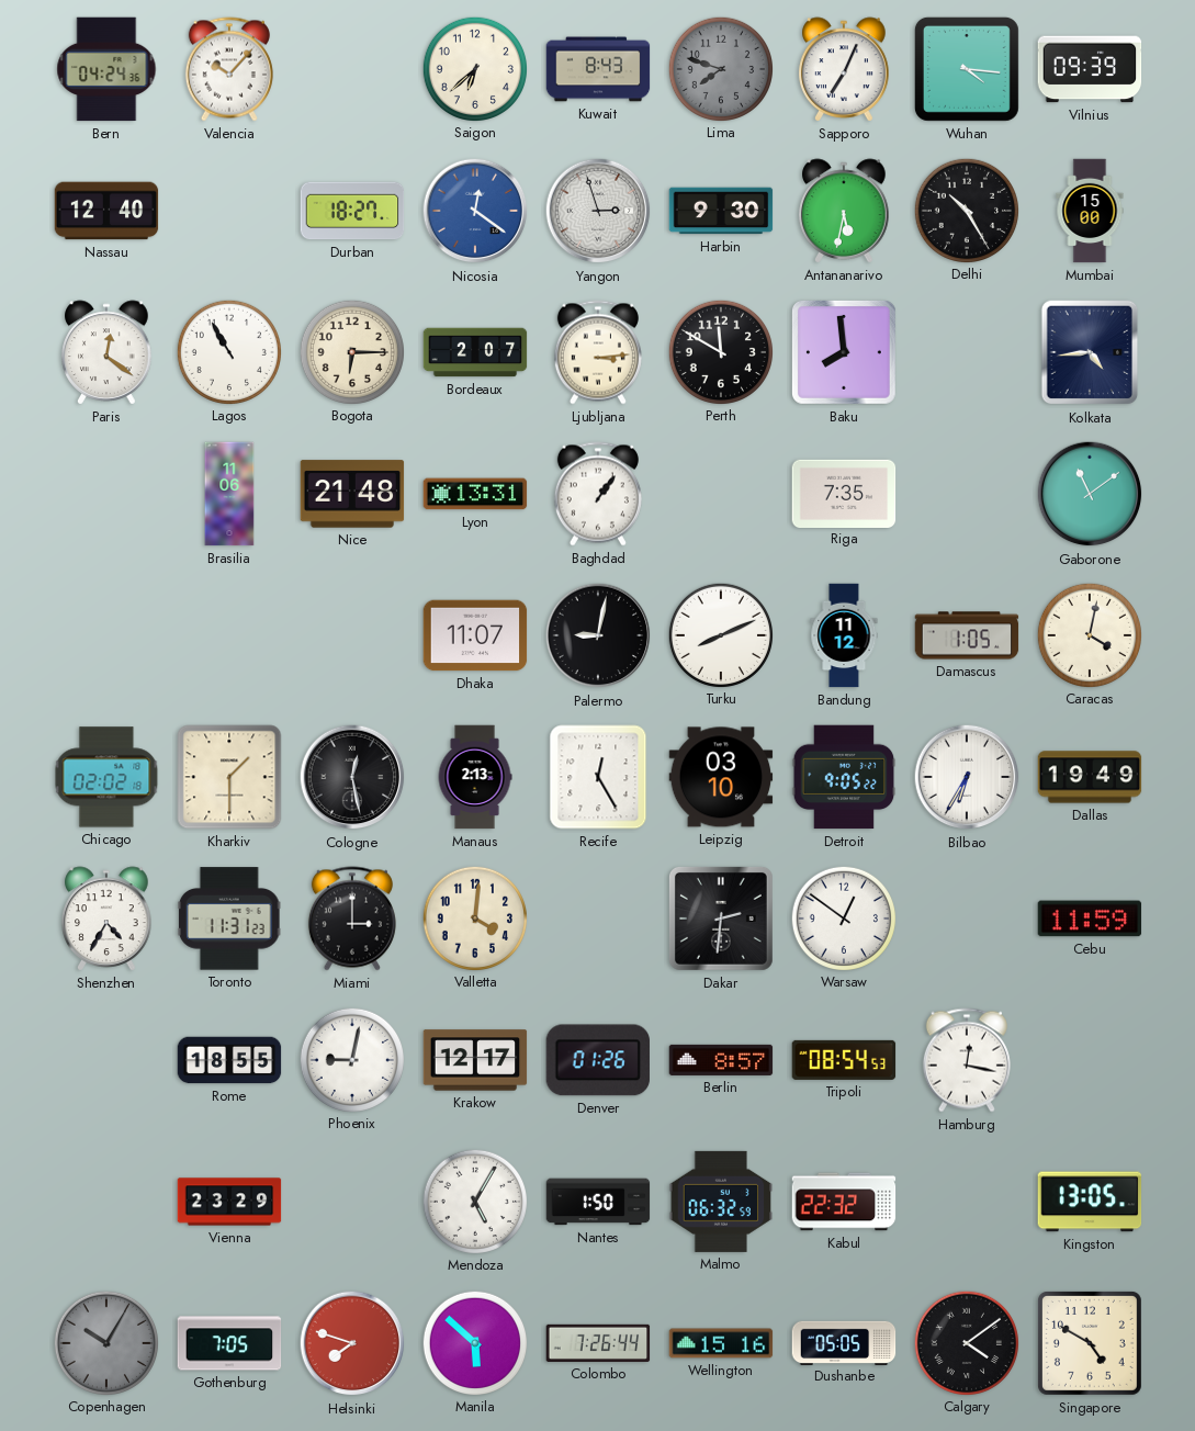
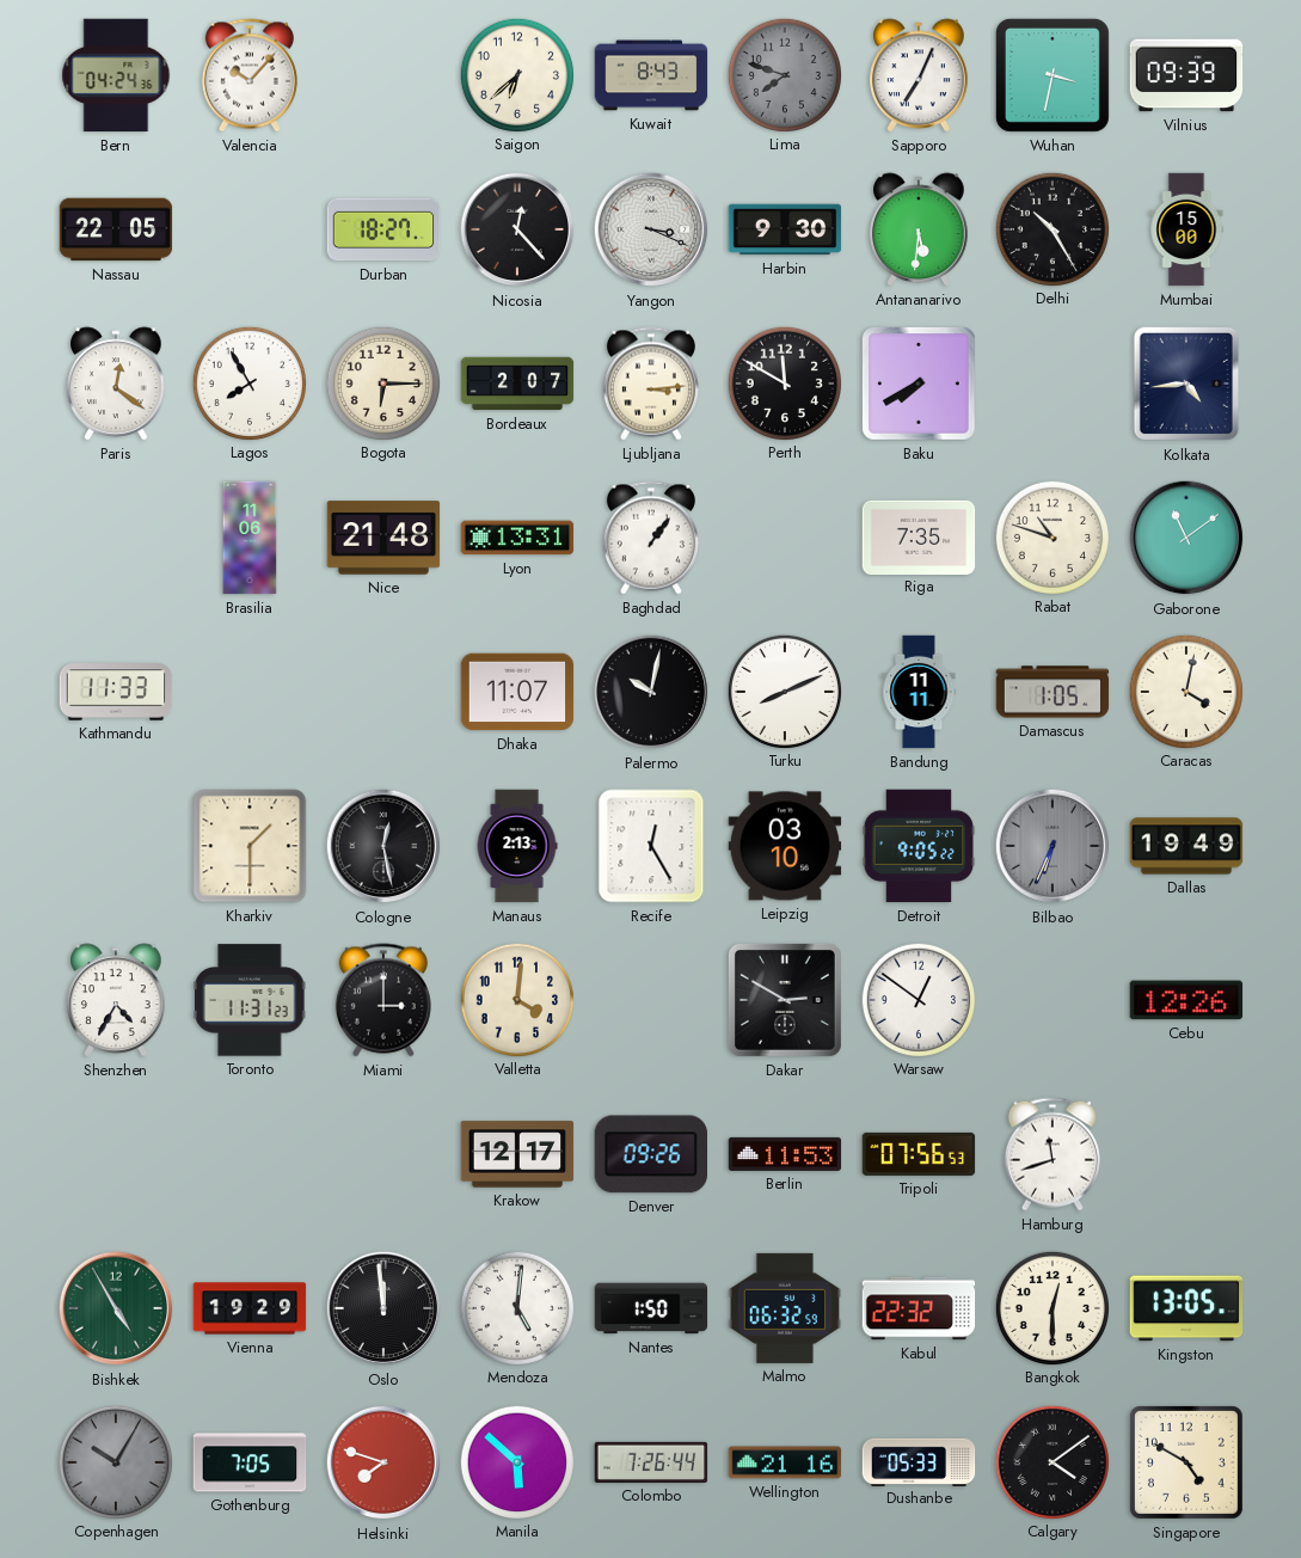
Wuhan: 4:16 -> 3:32
Nassau: 12:40 -> 22:05
Nicosia: 12:21 -> 12:23
Nicosia dial: blue -> black
Yangon: 2:57 -> 3:19
Antananarivo: 5:32 -> 5:31
Lagos: 10:55 -> 7:55
Baku: 7:59 -> 7:40
Rabat: none -> 10:48
Kathmandu: none -> 11:33
Palermo: 9:02 -> 10:02
Bandung: 11:12 -> 11:11
Chicago: 02:02 -> none
Bilbao: 6:35 -> 6:34
Bilbao dial: white -> grey
Dakar: 2:31 -> 2:50
Cebu: 11:59 -> 12:26
Rome: 18:55 -> none
Phoenix: 9:02 -> none
Denver: 01:26 -> 09:26
Berlin: 8:57 -> 11:53
Tripoli: 08:54 -> 07:56
Hamburg: 12:17 -> 11:42
Bishkek: none -> 4:55
Vienna: 23:29 -> 19:29
Oslo: none -> 11:59
Mendoza: 5:05 -> 5:01
Bangkok: none -> 12:30
Wellington: 15:16 -> 21:16
Dushanbe: 05:05 -> 05:33
